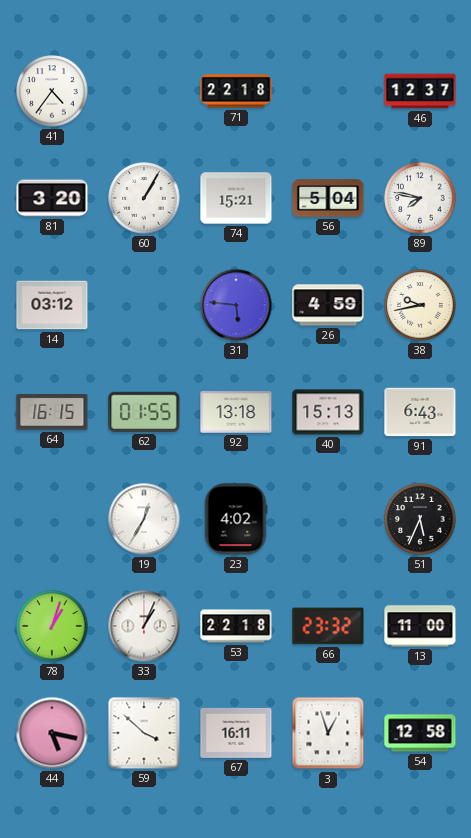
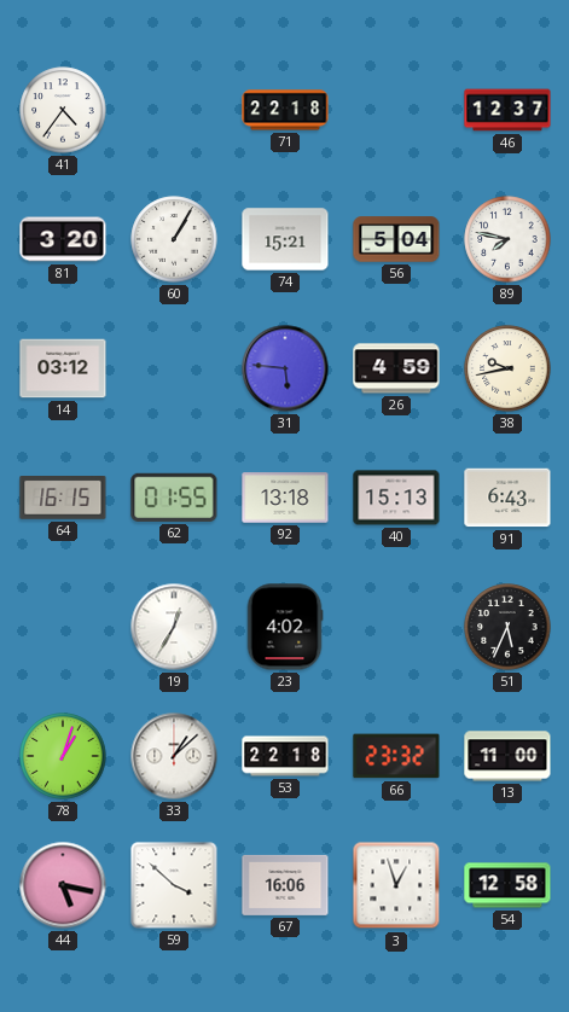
33: 1:04 -> 1:08
67: 16:11 -> 16:06
